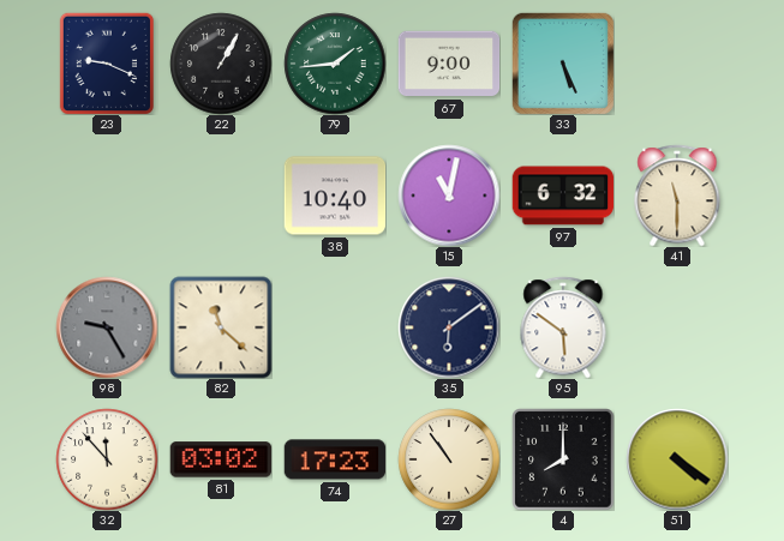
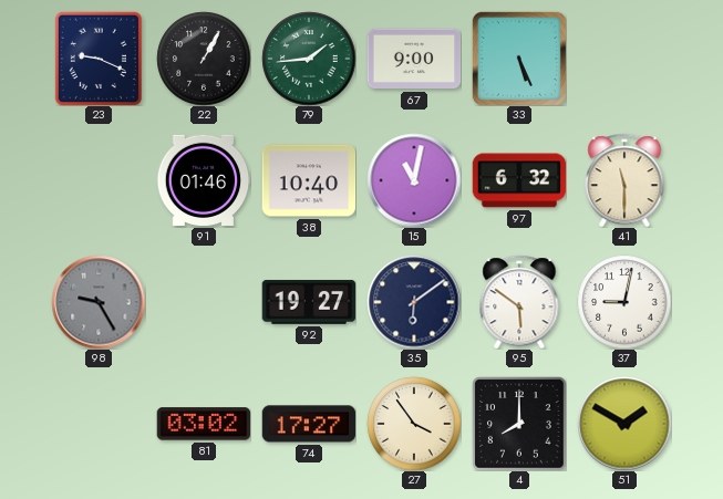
91: none -> 01:46
82: 11:22 -> none
92: none -> 19:27
37: none -> 9:02
32: 11:53 -> none
74: 17:23 -> 17:27
27: 10:54 -> 3:54
51: 4:21 -> 1:50
